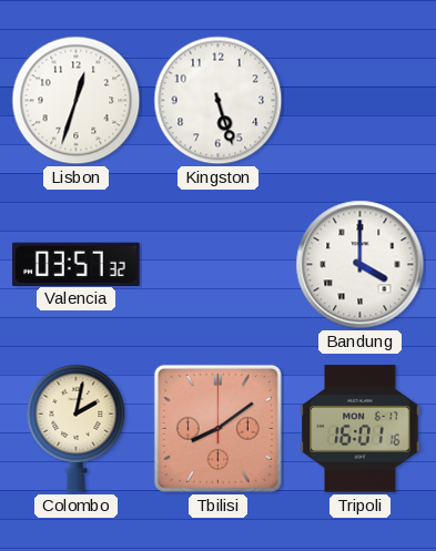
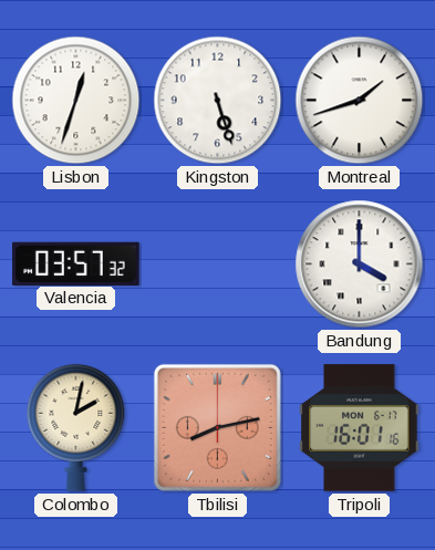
Montreal: none -> 1:42
Tbilisi: 8:09 -> 8:13
